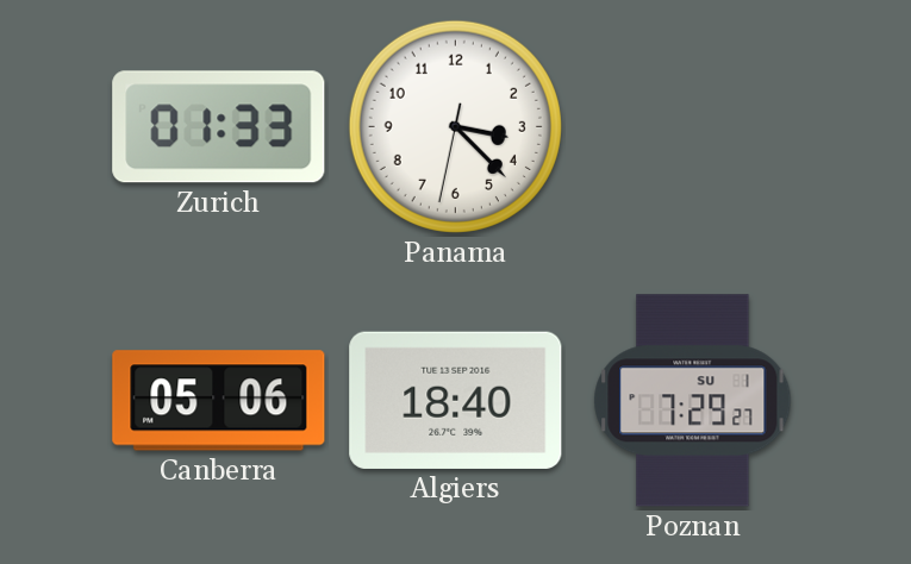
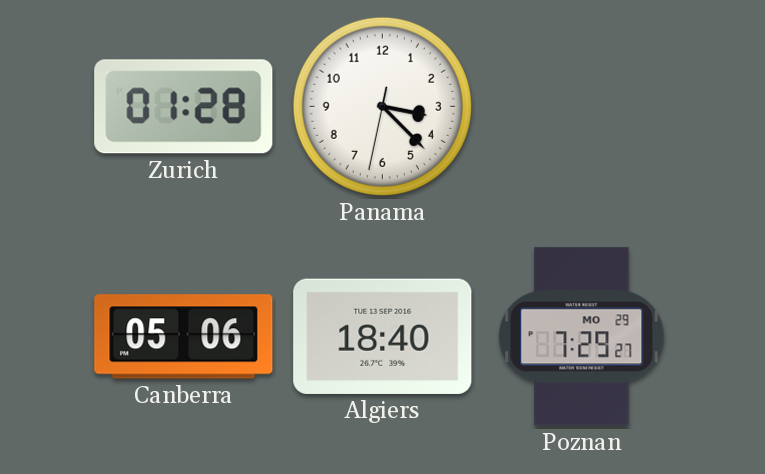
Zurich: 01:33 -> 01:28
Poznan date: SU 1 -> MO 29
